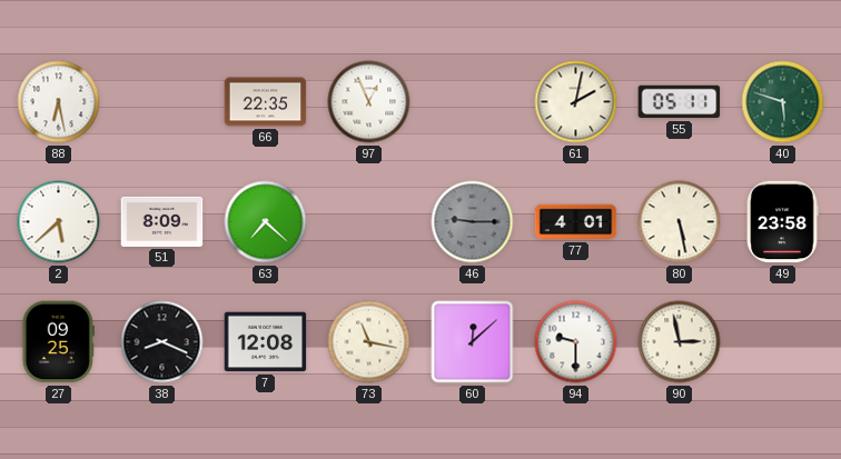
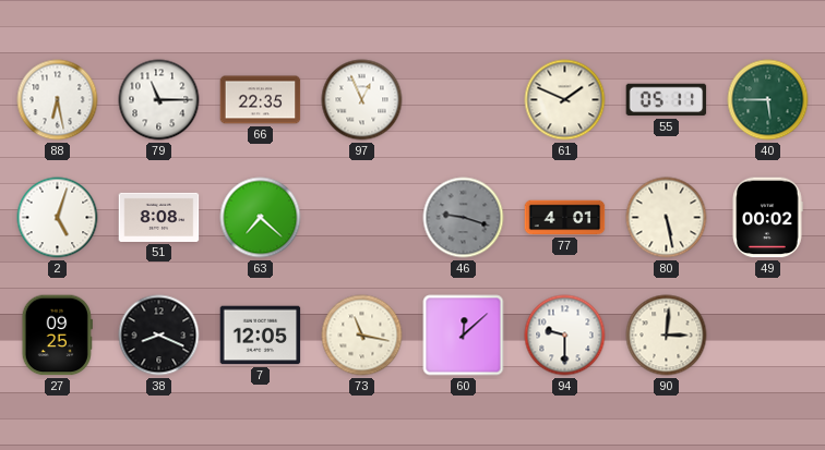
79: none -> 11:15
61: 2:02 -> 1:49
40: 5:48 -> 5:45
2: 5:38 -> 5:03
51: 8:09 -> 8:08
46: 9:15 -> 9:18
49: 23:58 -> 00:02
7: 12:08 -> 12:05
90: 2:58 -> 3:01
